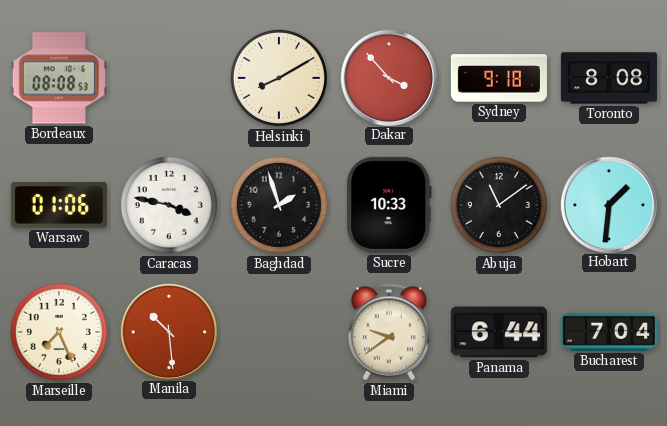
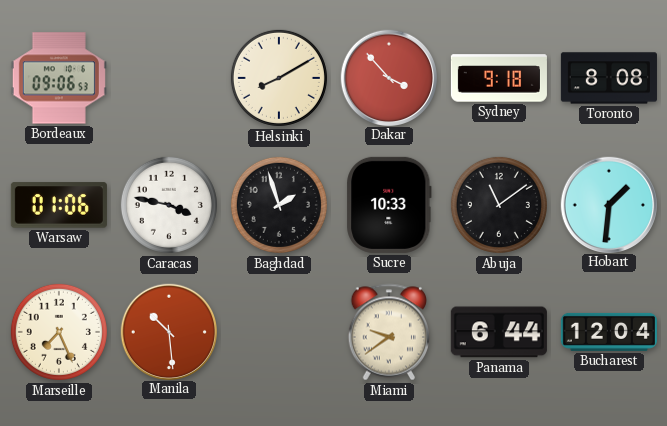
Bordeaux: 08:08 -> 09:06
Bucharest: 7:04 -> 12:04
